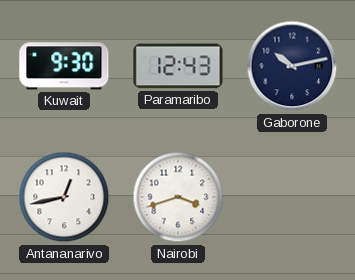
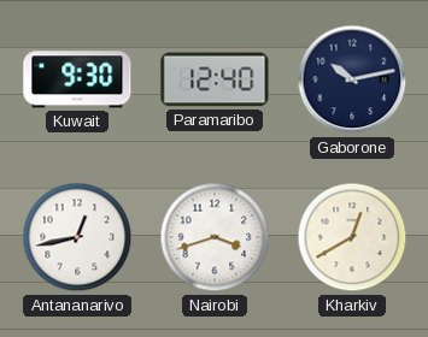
Paramaribo: 12:43 -> 12:40
Kharkiv: none -> 12:40
